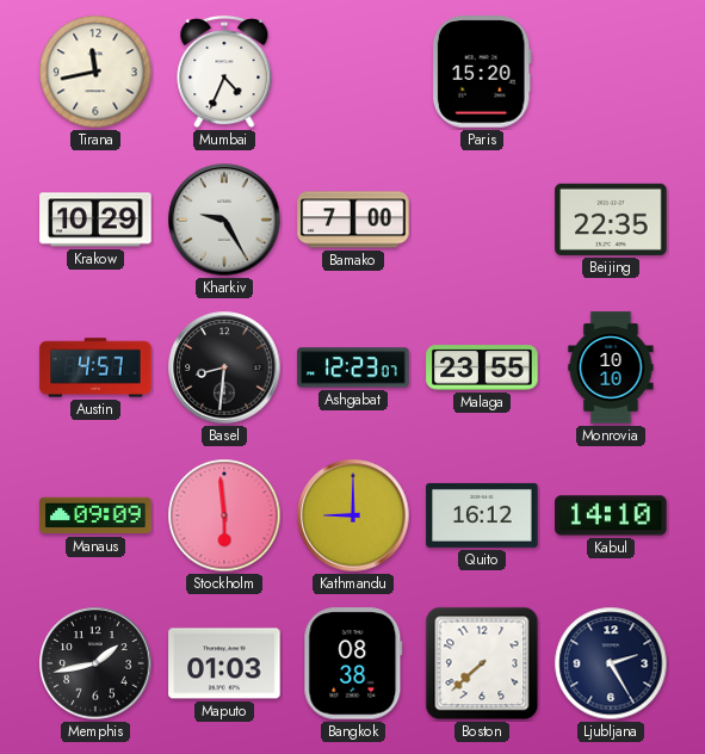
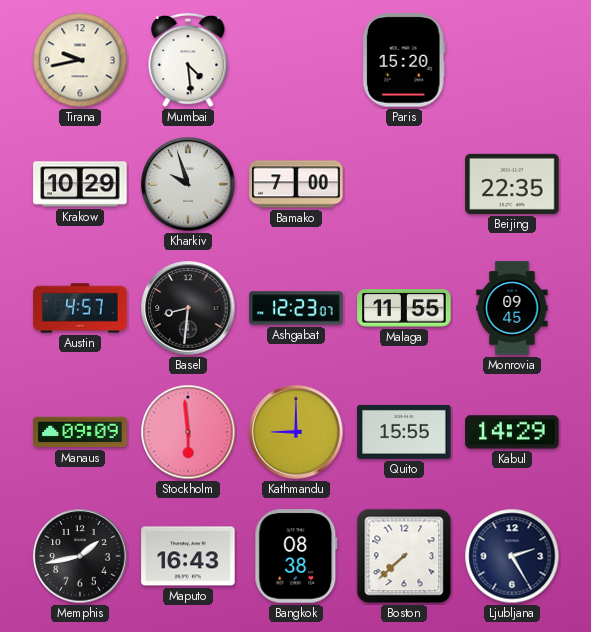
Tirana: 11:43 -> 9:43
Mumbai: 4:34 -> 4:29
Kharkiv: 9:25 -> 9:57
Malaga: 23:55 -> 11:55
Monrovia: 10:10 -> 09:45
Quito: 16:12 -> 15:55
Kabul: 14:10 -> 14:29
Maputo: 01:03 -> 16:43
